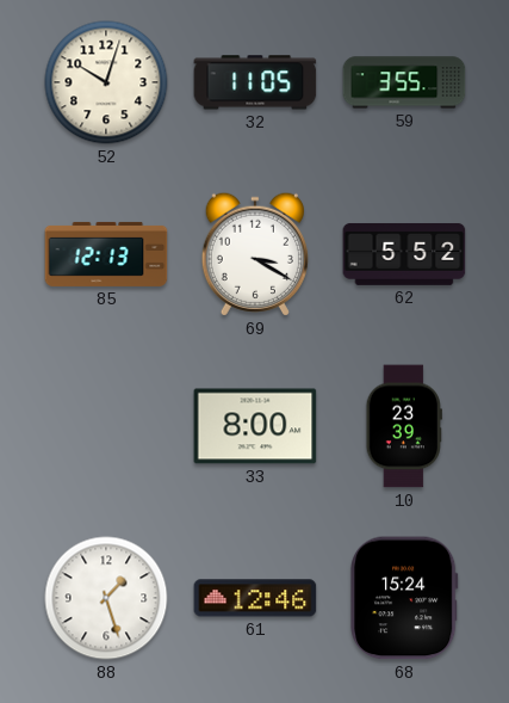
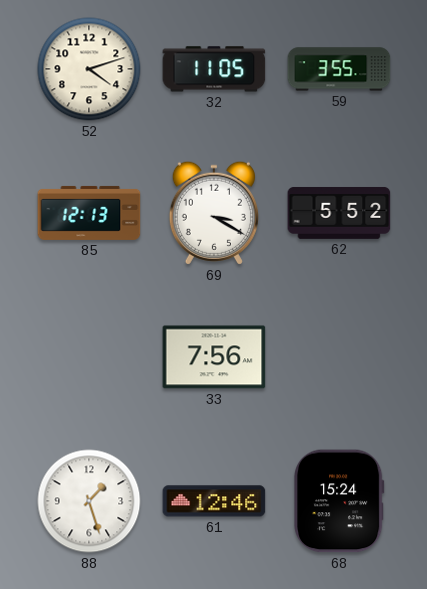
52: 10:03 -> 4:12
33: 8:00 -> 7:56
10: 23:39 -> none
